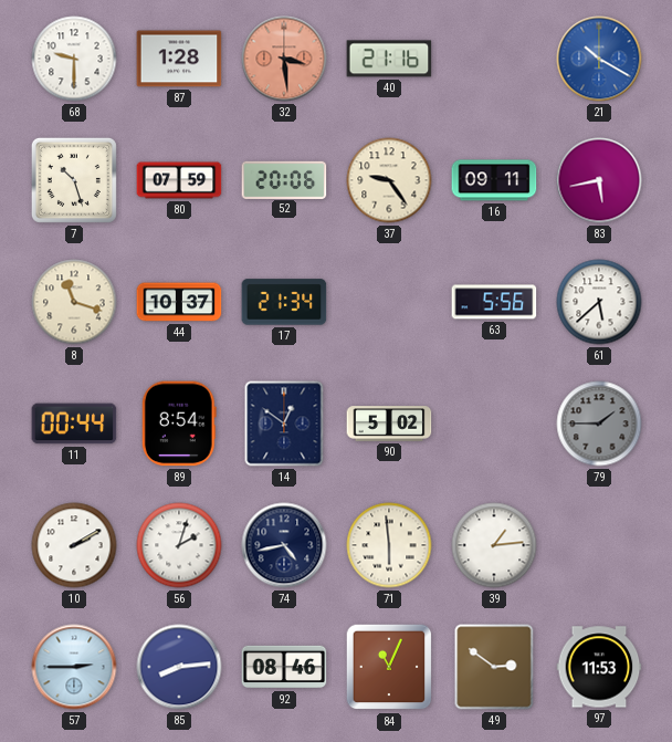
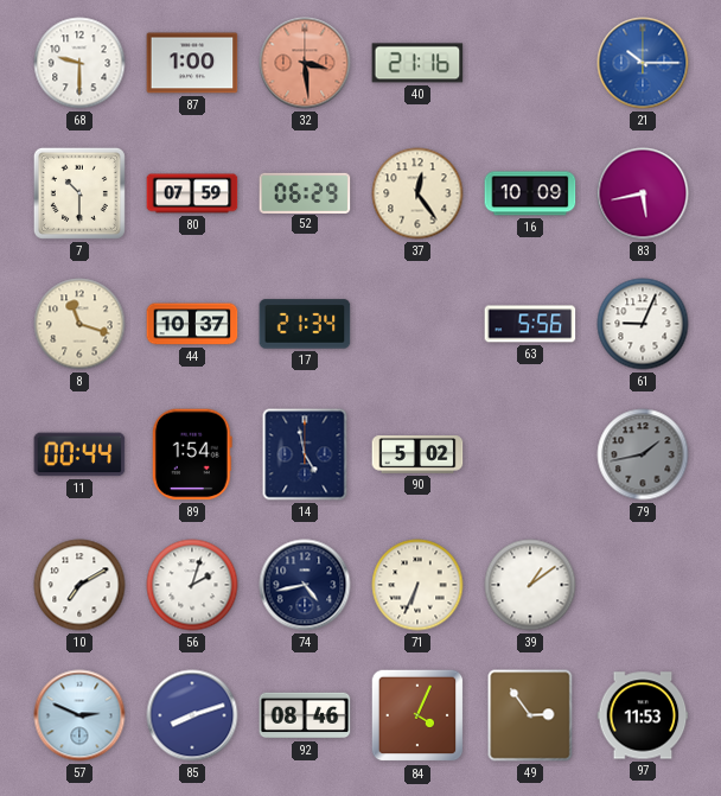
87: 1:28 -> 1:00
21: 10:20 -> 10:15
7: 10:27 -> 10:30
52: 20:06 -> 06:29
37: 9:24 -> 12:24
16: 09:11 -> 10:09
61: 5:38 -> 9:04
89: 8:54 -> 1:54
14: 12:51 -> 4:58
79: 1:45 -> 1:43
10: 2:10 -> 7:10
71: 5:59 -> 6:34
39: 1:14 -> 1:09
57: 2:45 -> 2:49
85: 8:14 -> 8:12
84: 11:04 -> 4:04
49: 2:51 -> 2:54
